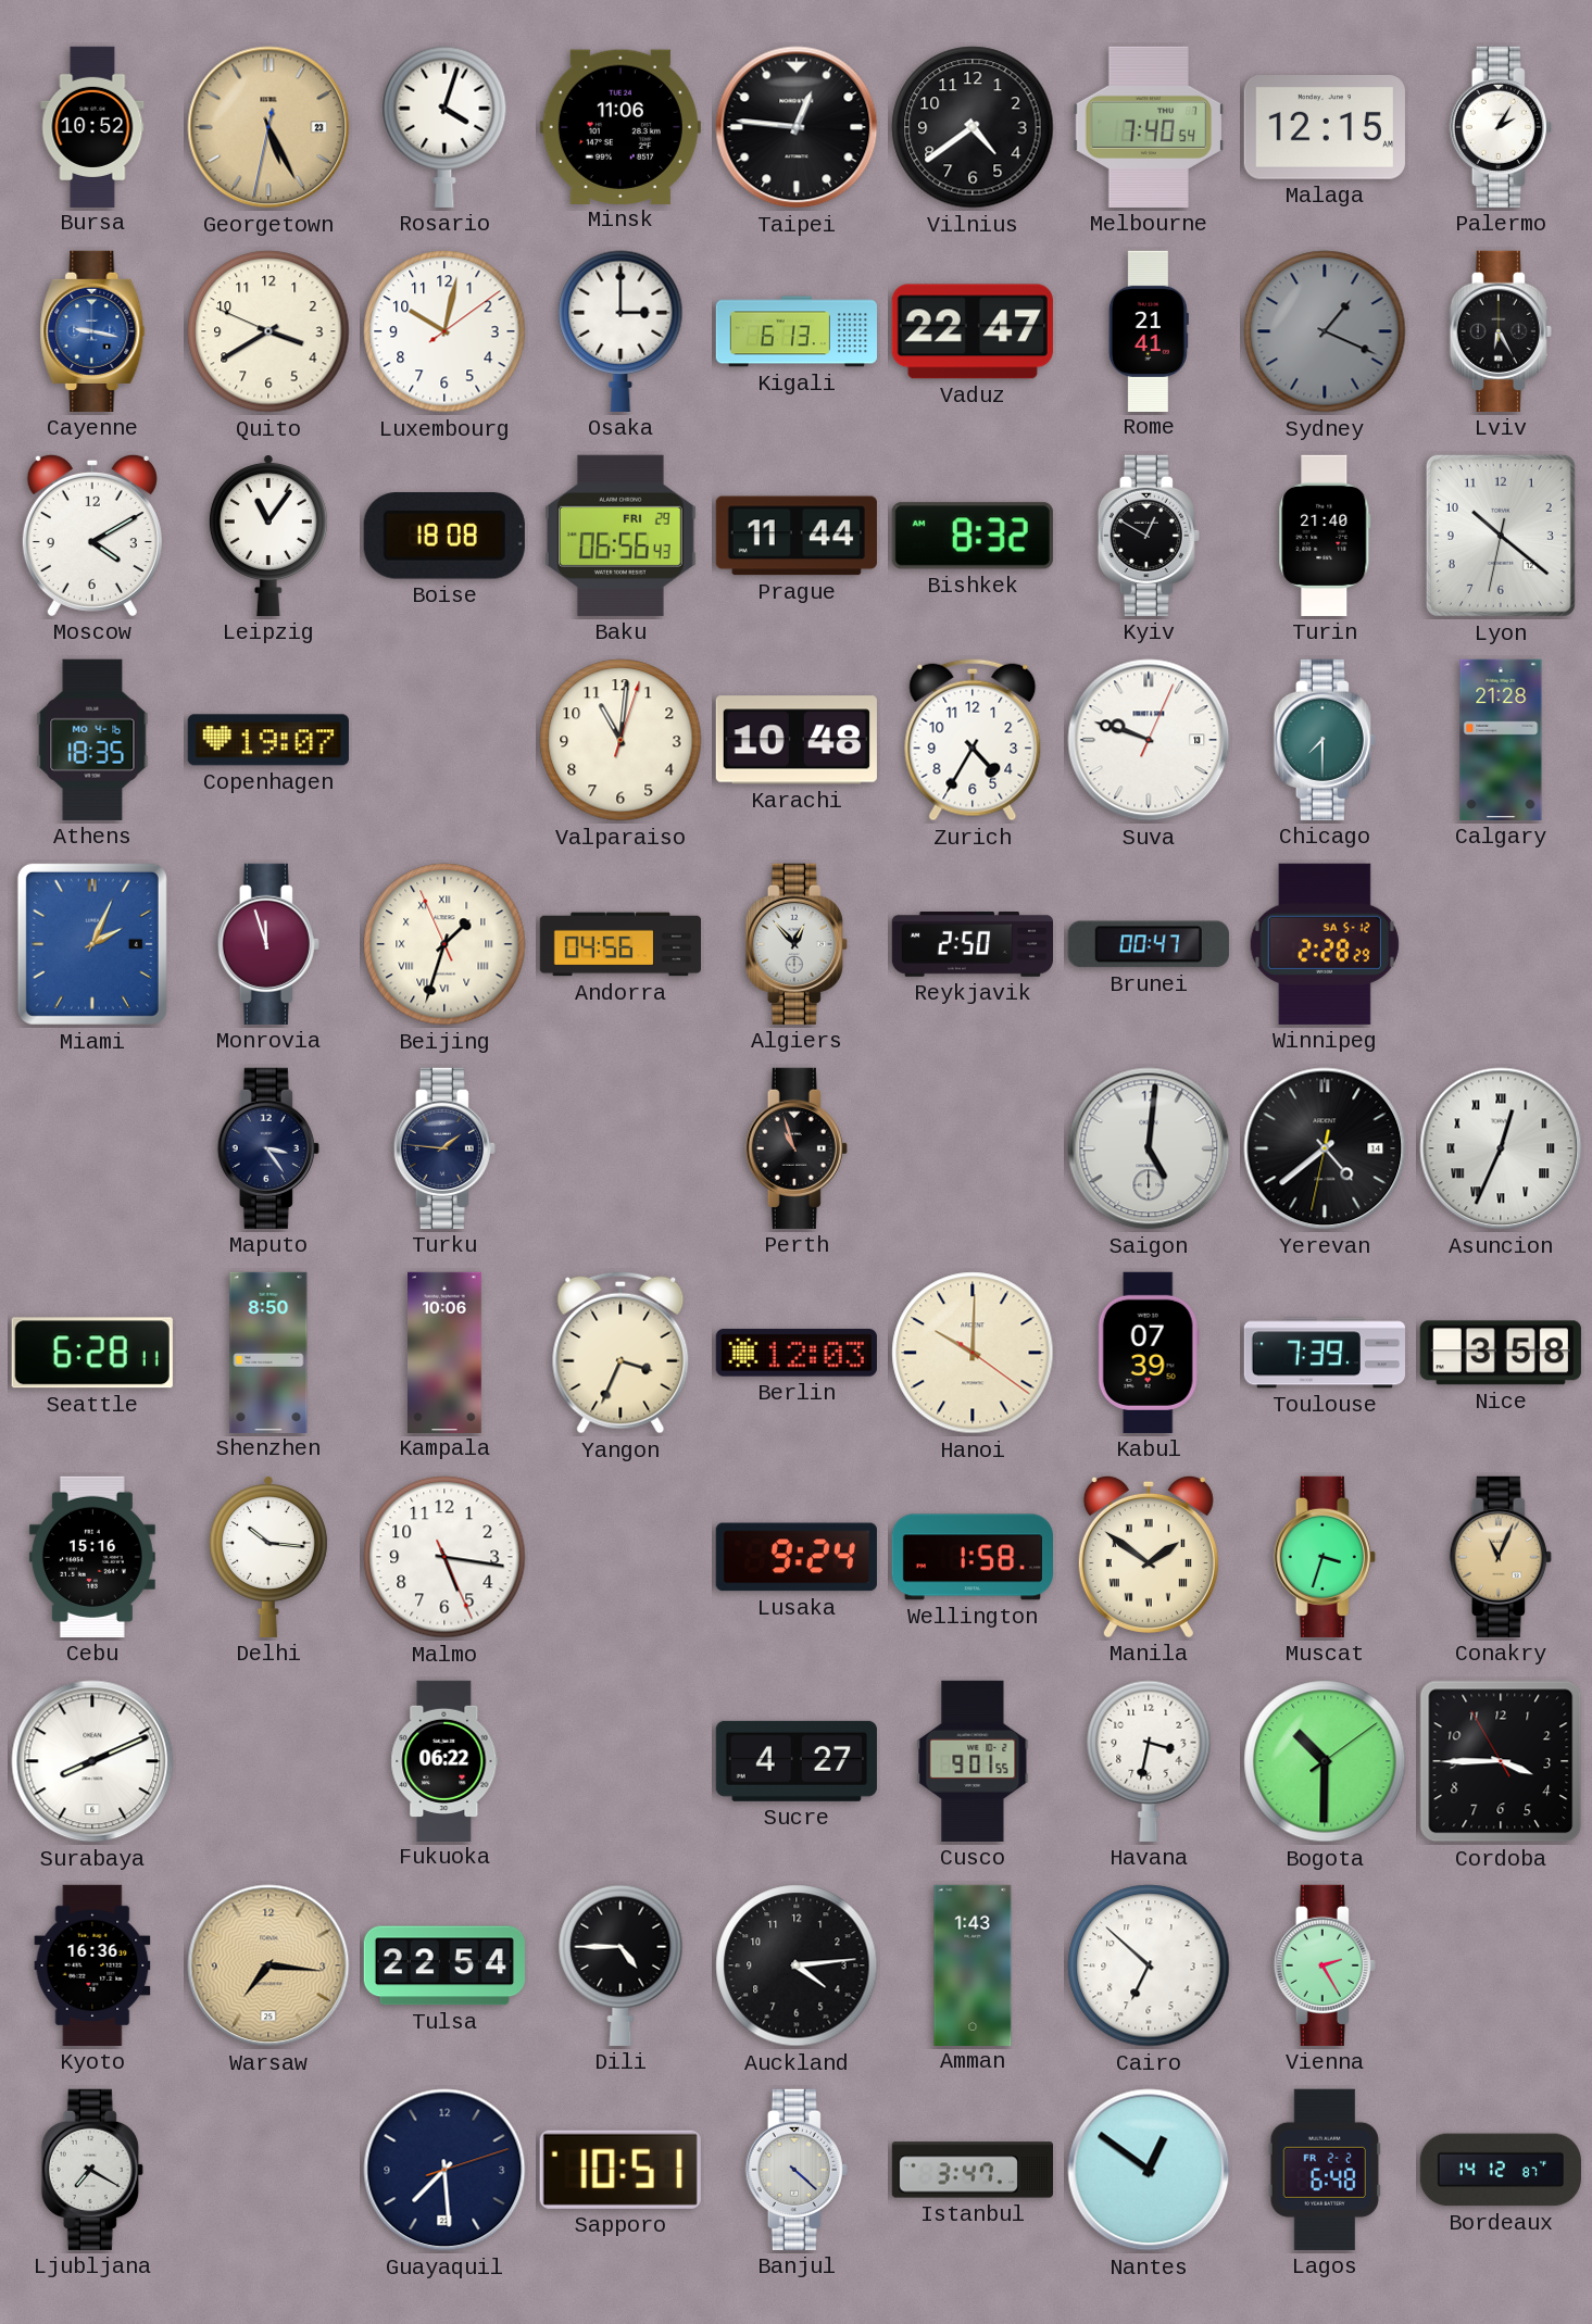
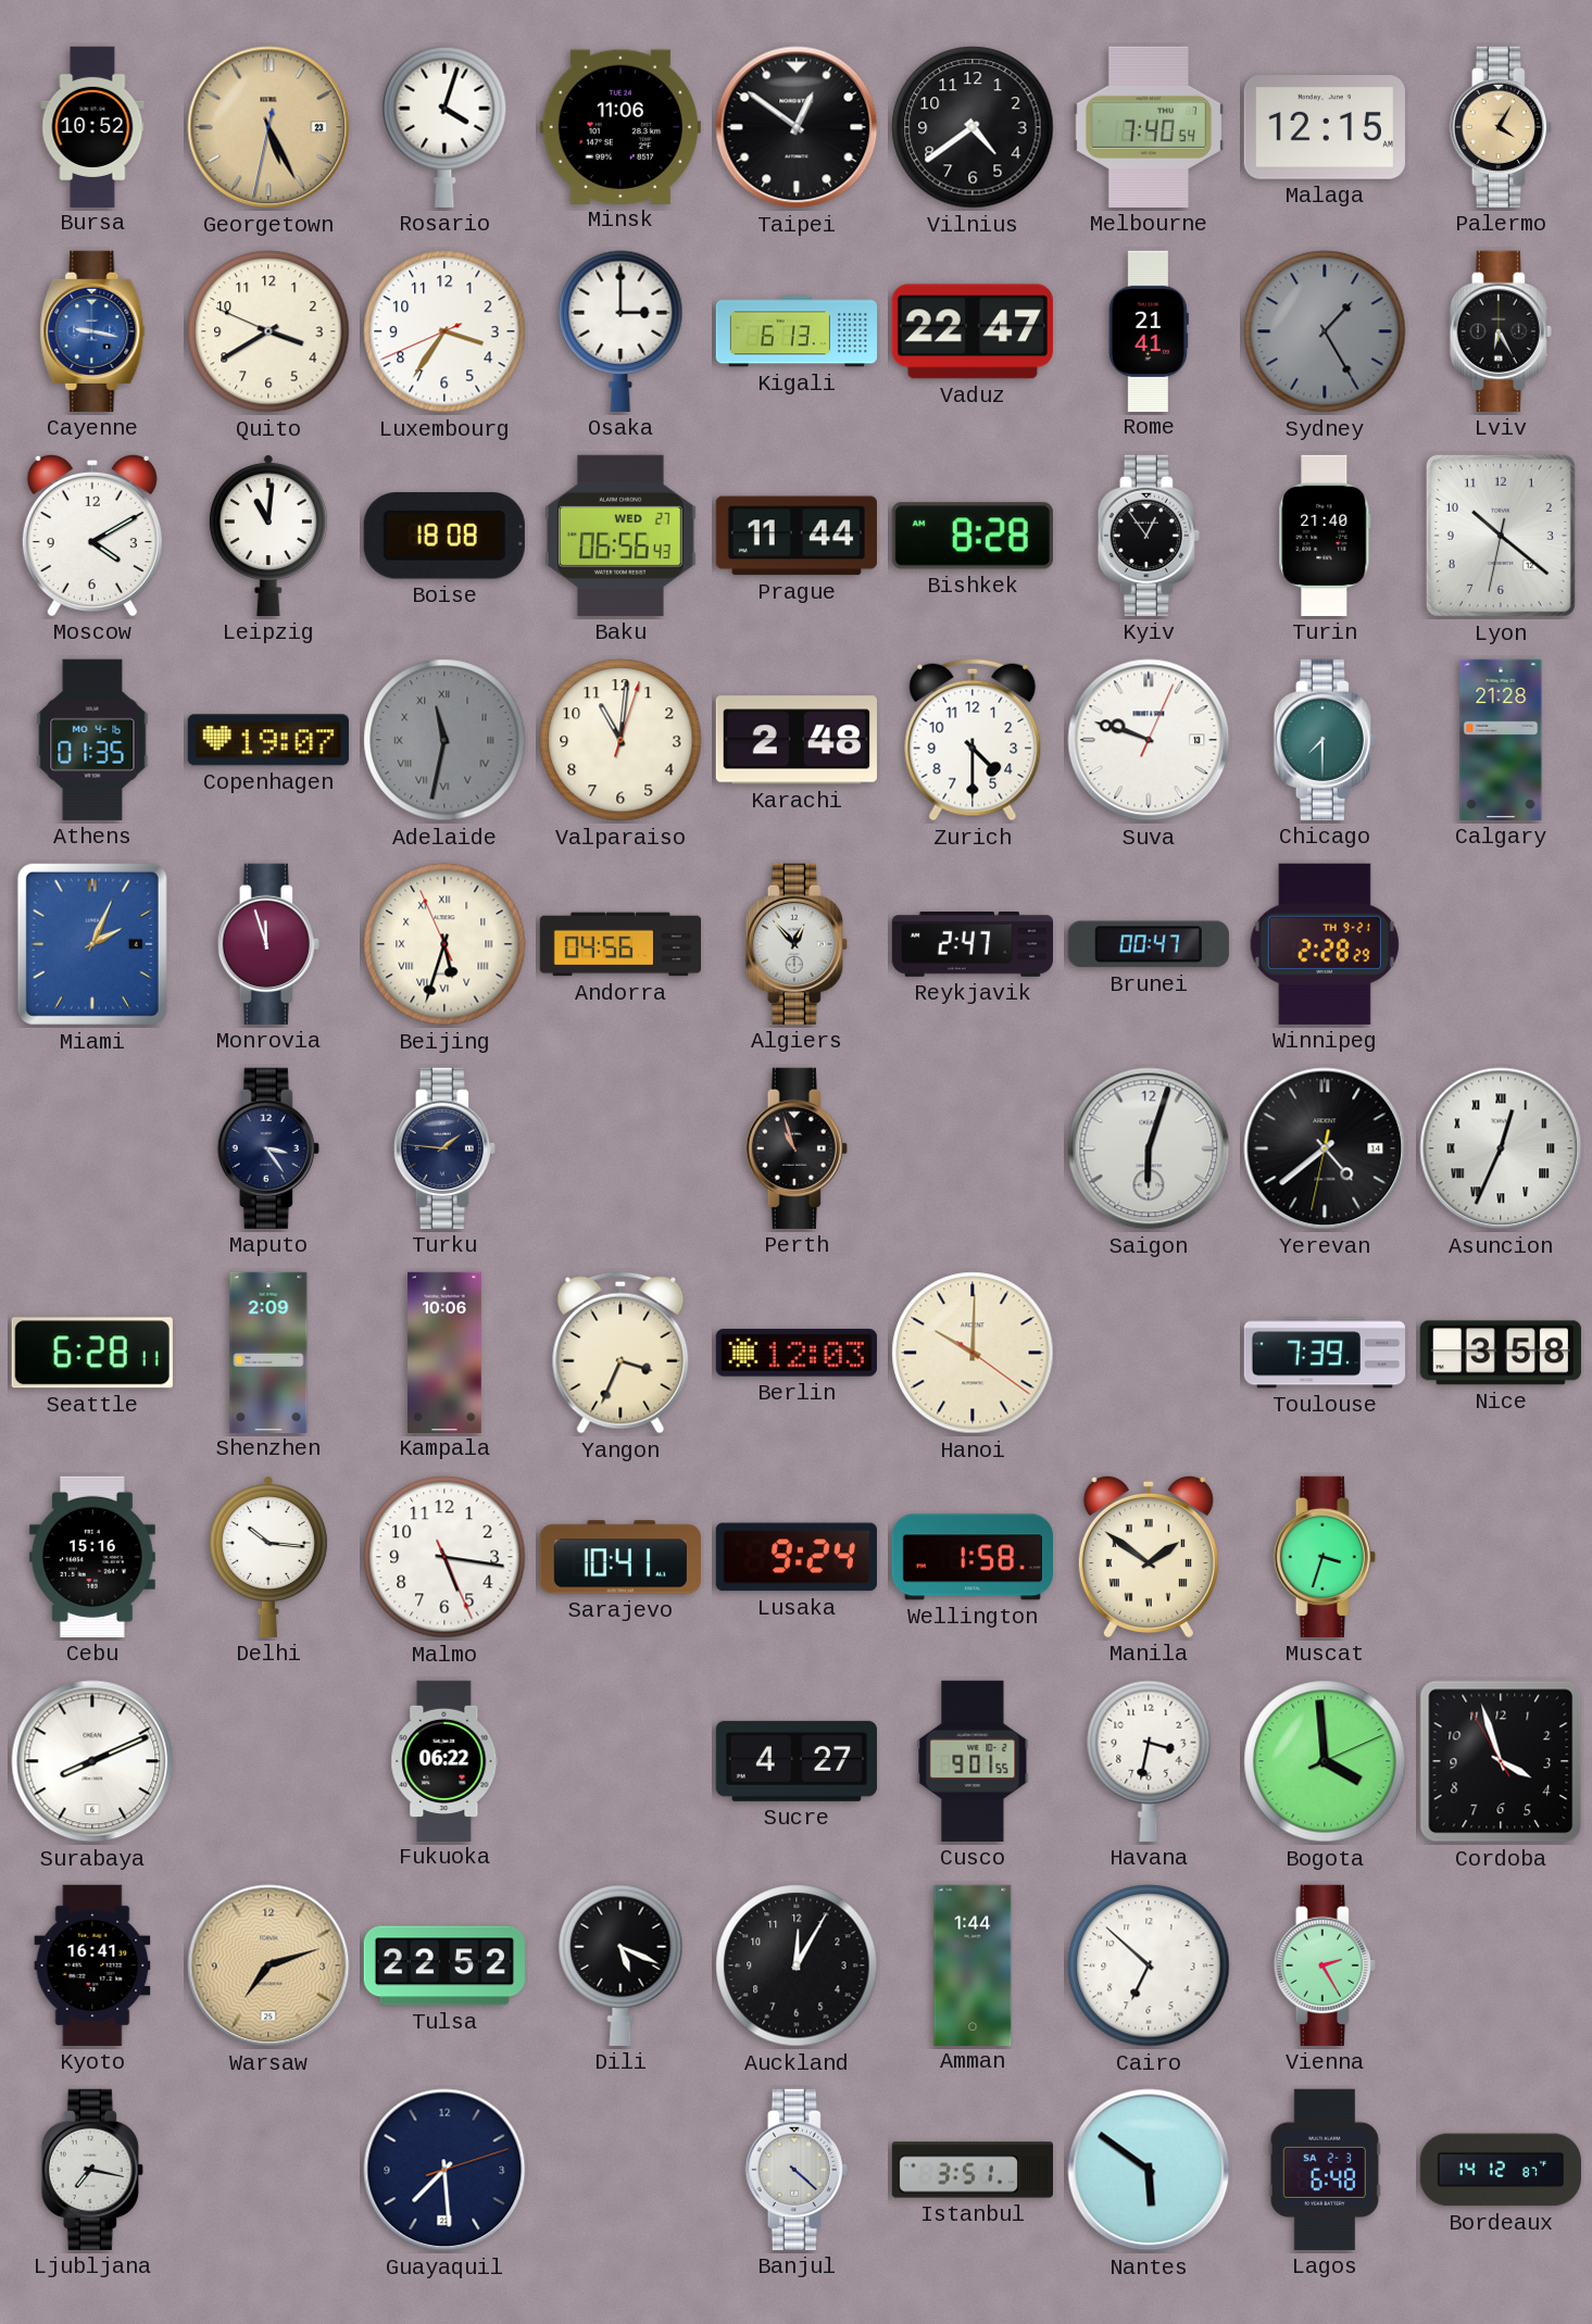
Taipei: 12:46 -> 12:51
Palermo: 2:05 -> 4:05
Palermo dial: white -> champagne
Luxembourg: 10:02 -> 3:35
Sydney: 1:19 -> 1:25
Leipzig: 11:06 -> 11:01
Baku date: FRI 29 -> WED 27
Bishkek: 8:32 -> 8:28
Kyiv: 12:50 -> 12:54
Athens: 18:35 -> 01:35
Adelaide: none -> 11:32
Karachi: 10:48 -> 2:48
Zurich: 4:35 -> 4:30
Beijing: 1:32 -> 5:32
Reykjavik: 2:50 -> 2:47
Winnipeg date: SA 5-12 -> TH 9-21
Saigon: 5:01 -> 6:03
Shenzhen: 8:50 -> 2:09
Kabul: 07:39 -> none
Sarajevo: none -> 10:41
Conakry: 11:04 -> none
Bogota: 10:30 -> 3:59
Cordoba: 3:44 -> 3:56
Kyoto: 16:36 -> 16:41
Warsaw: 7:16 -> 7:12
Tulsa: 22:54 -> 22:52
Dili: 4:45 -> 5:19
Auckland: 4:14 -> 12:05
Amman: 1:43 -> 1:44
Ljubljana: 7:20 -> 7:17
Sapporo: 10:51 -> none
Istanbul: 3:47 -> 3:51
Nantes: 12:51 -> 5:51
Lagos date: FR 2-2 -> SA 2-3
